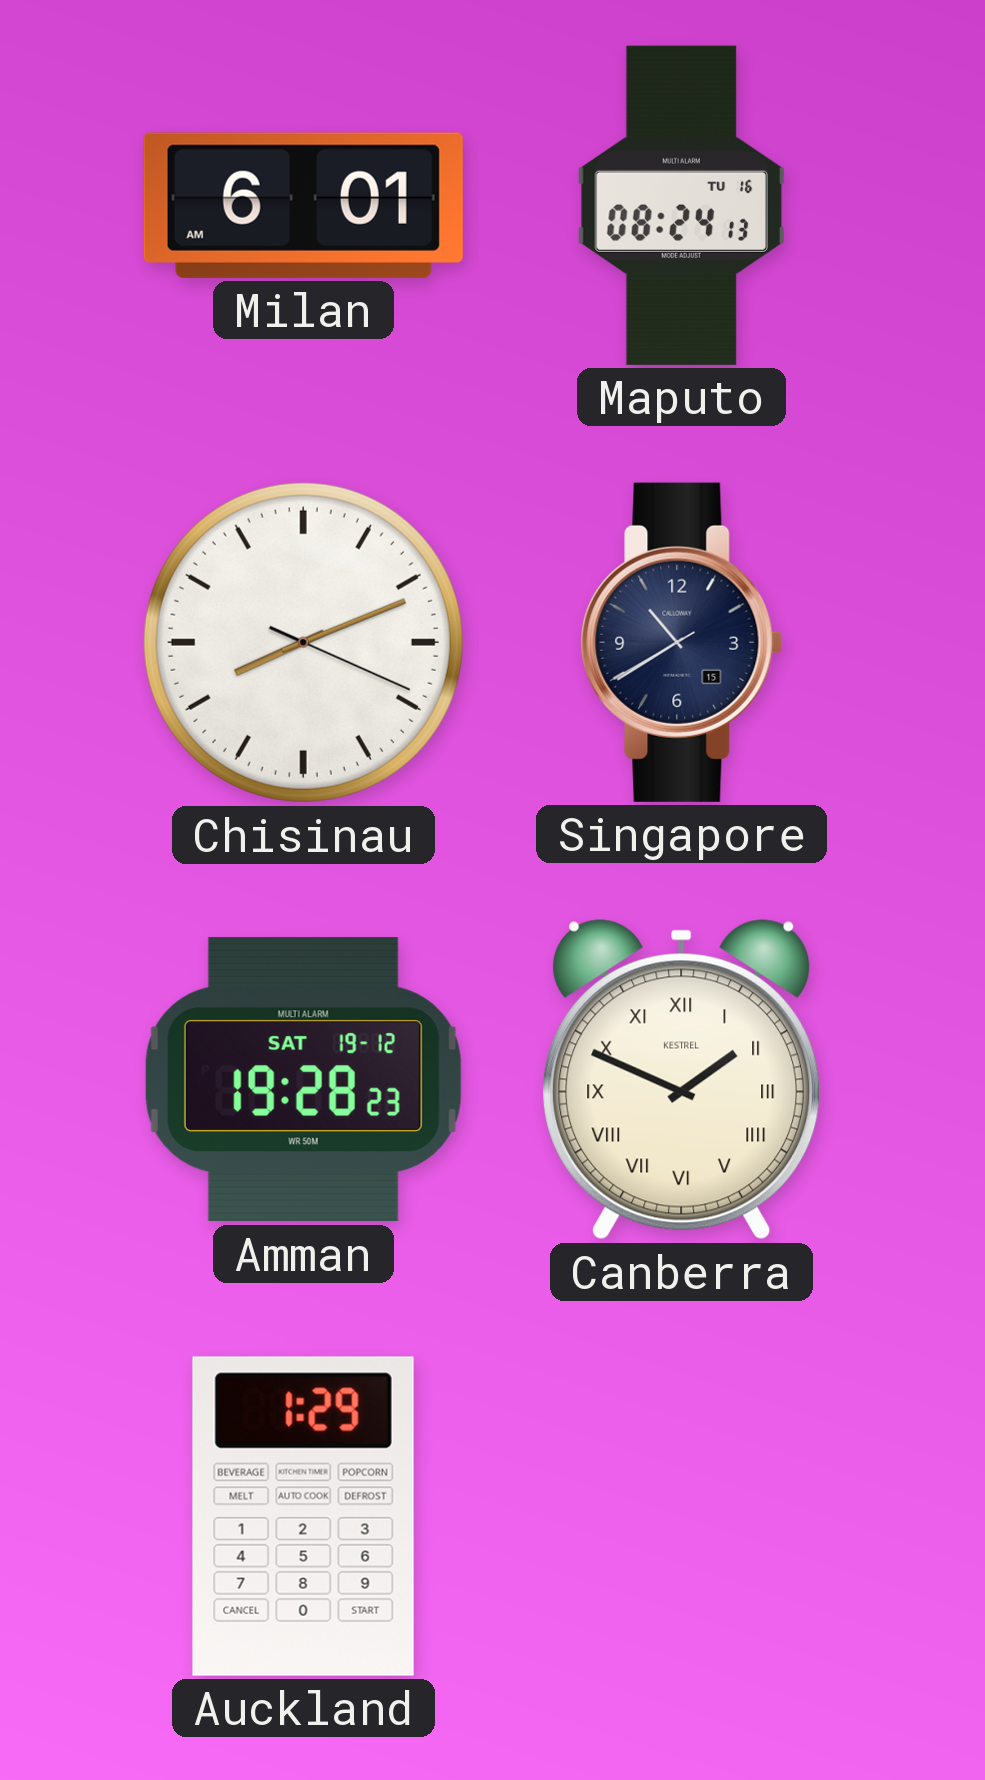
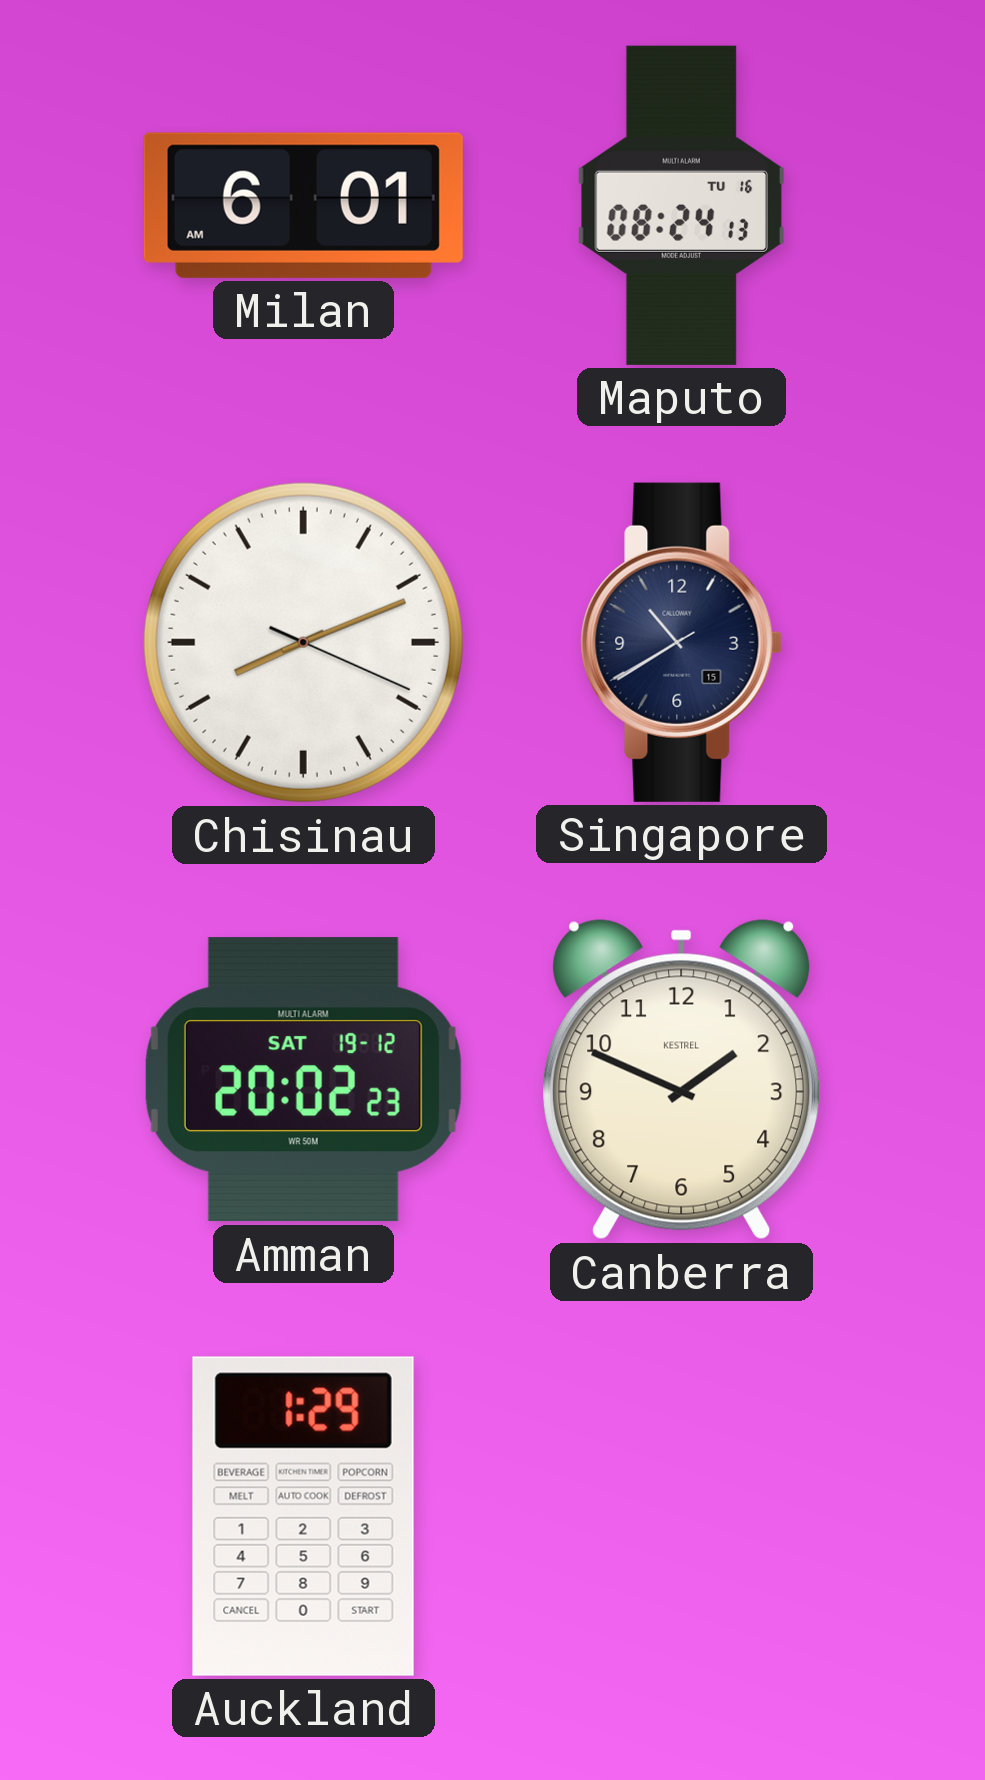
Amman: 19:28 -> 20:02
Canberra numerals: Roman -> Arabic
